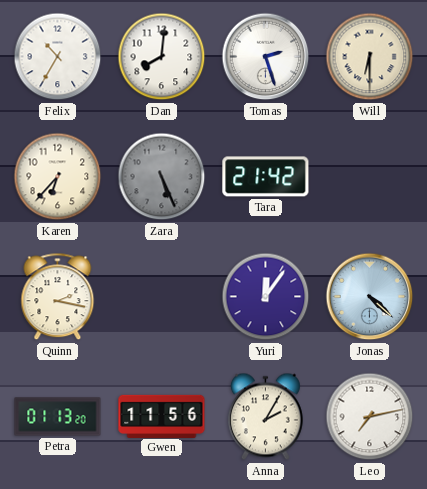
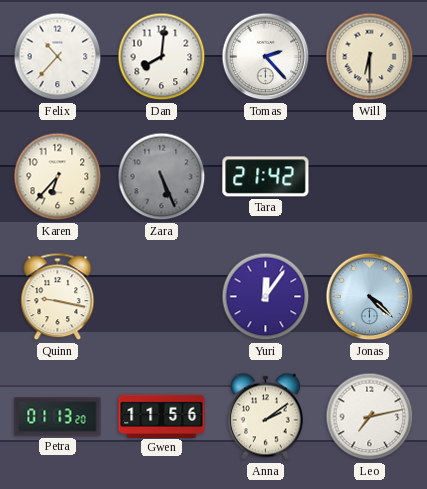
Felix: 10:35 -> 10:37
Tomas: 2:27 -> 2:23
Quinn: 2:17 -> 9:17
Anna: 2:05 -> 2:09
